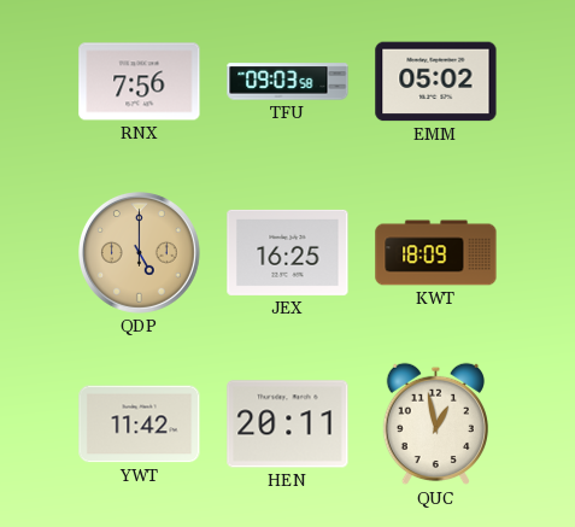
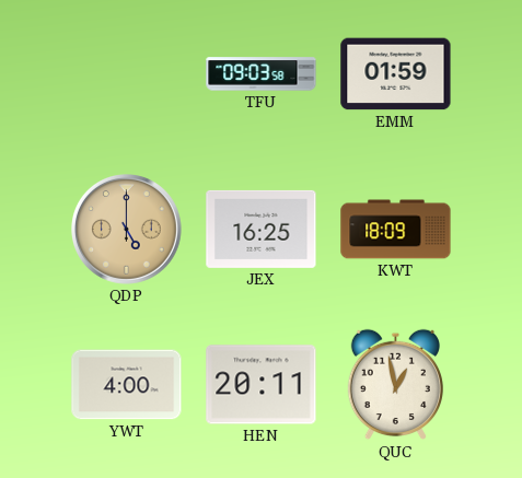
RNX: 7:56 -> none
EMM: 05:02 -> 01:59
YWT: 11:42 -> 4:00
